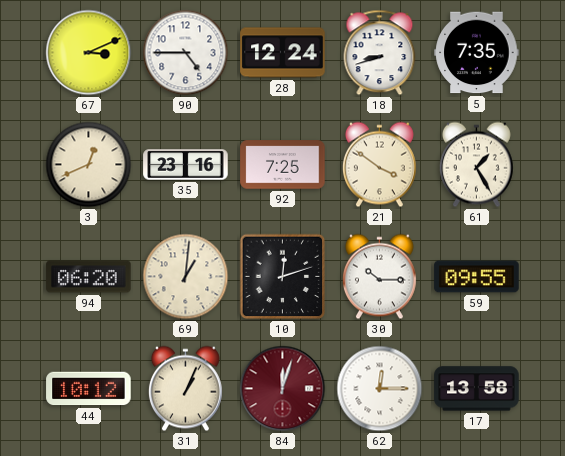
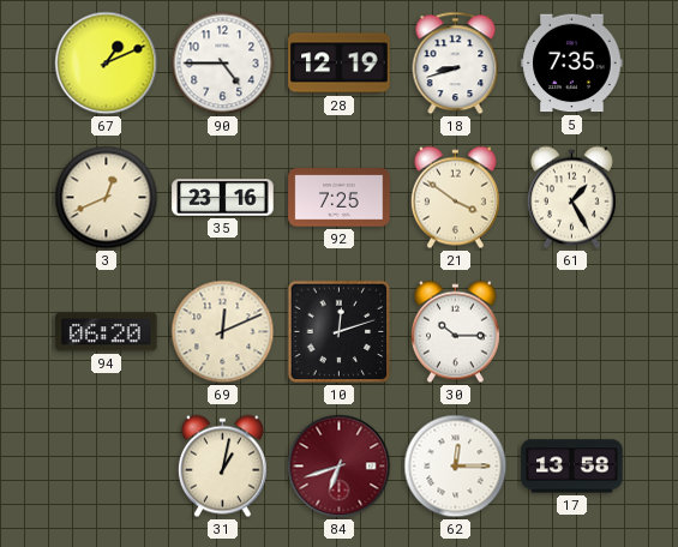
67: 3:11 -> 1:11
28: 12:24 -> 12:19
69: 1:01 -> 12:11
59: 09:55 -> none
44: 10:12 -> none
31: 1:04 -> 1:02
84: 12:03 -> 6:42
